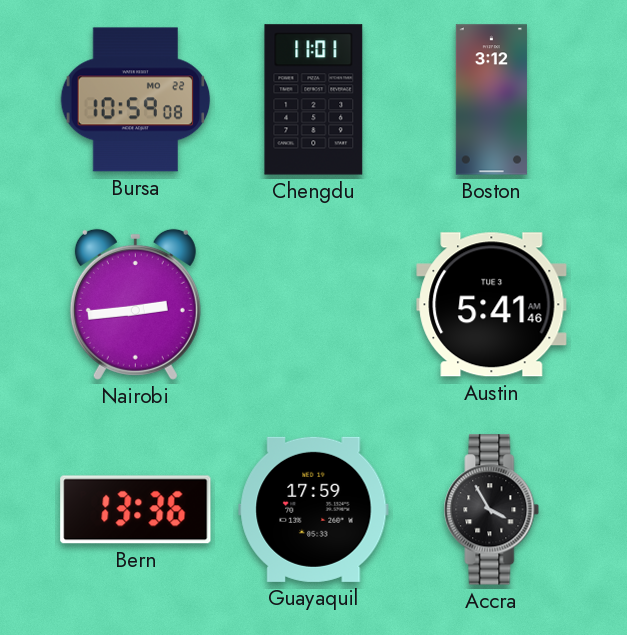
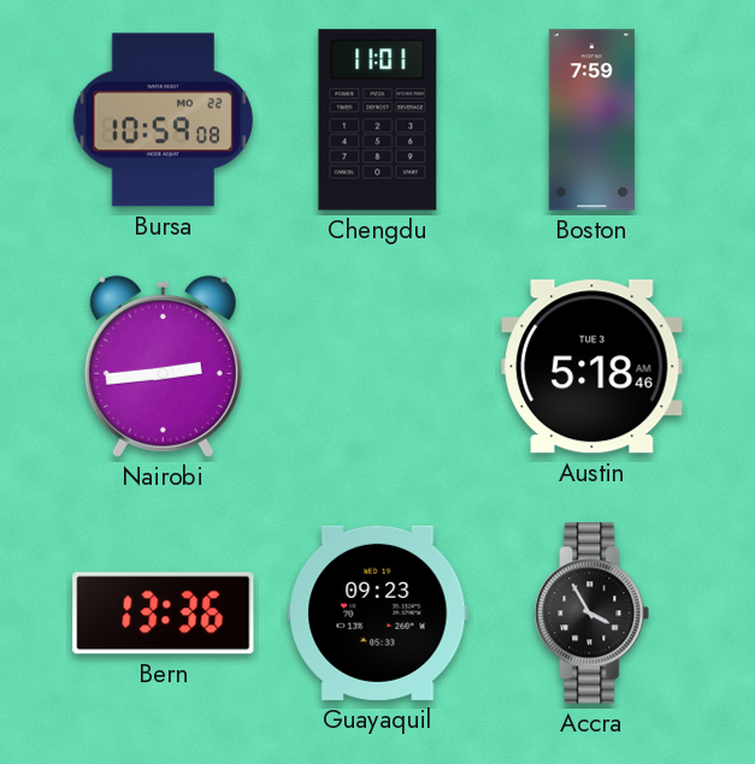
Boston: 3:12 -> 7:59
Austin: 5:41 -> 5:18
Guayaquil: 17:59 -> 09:23
